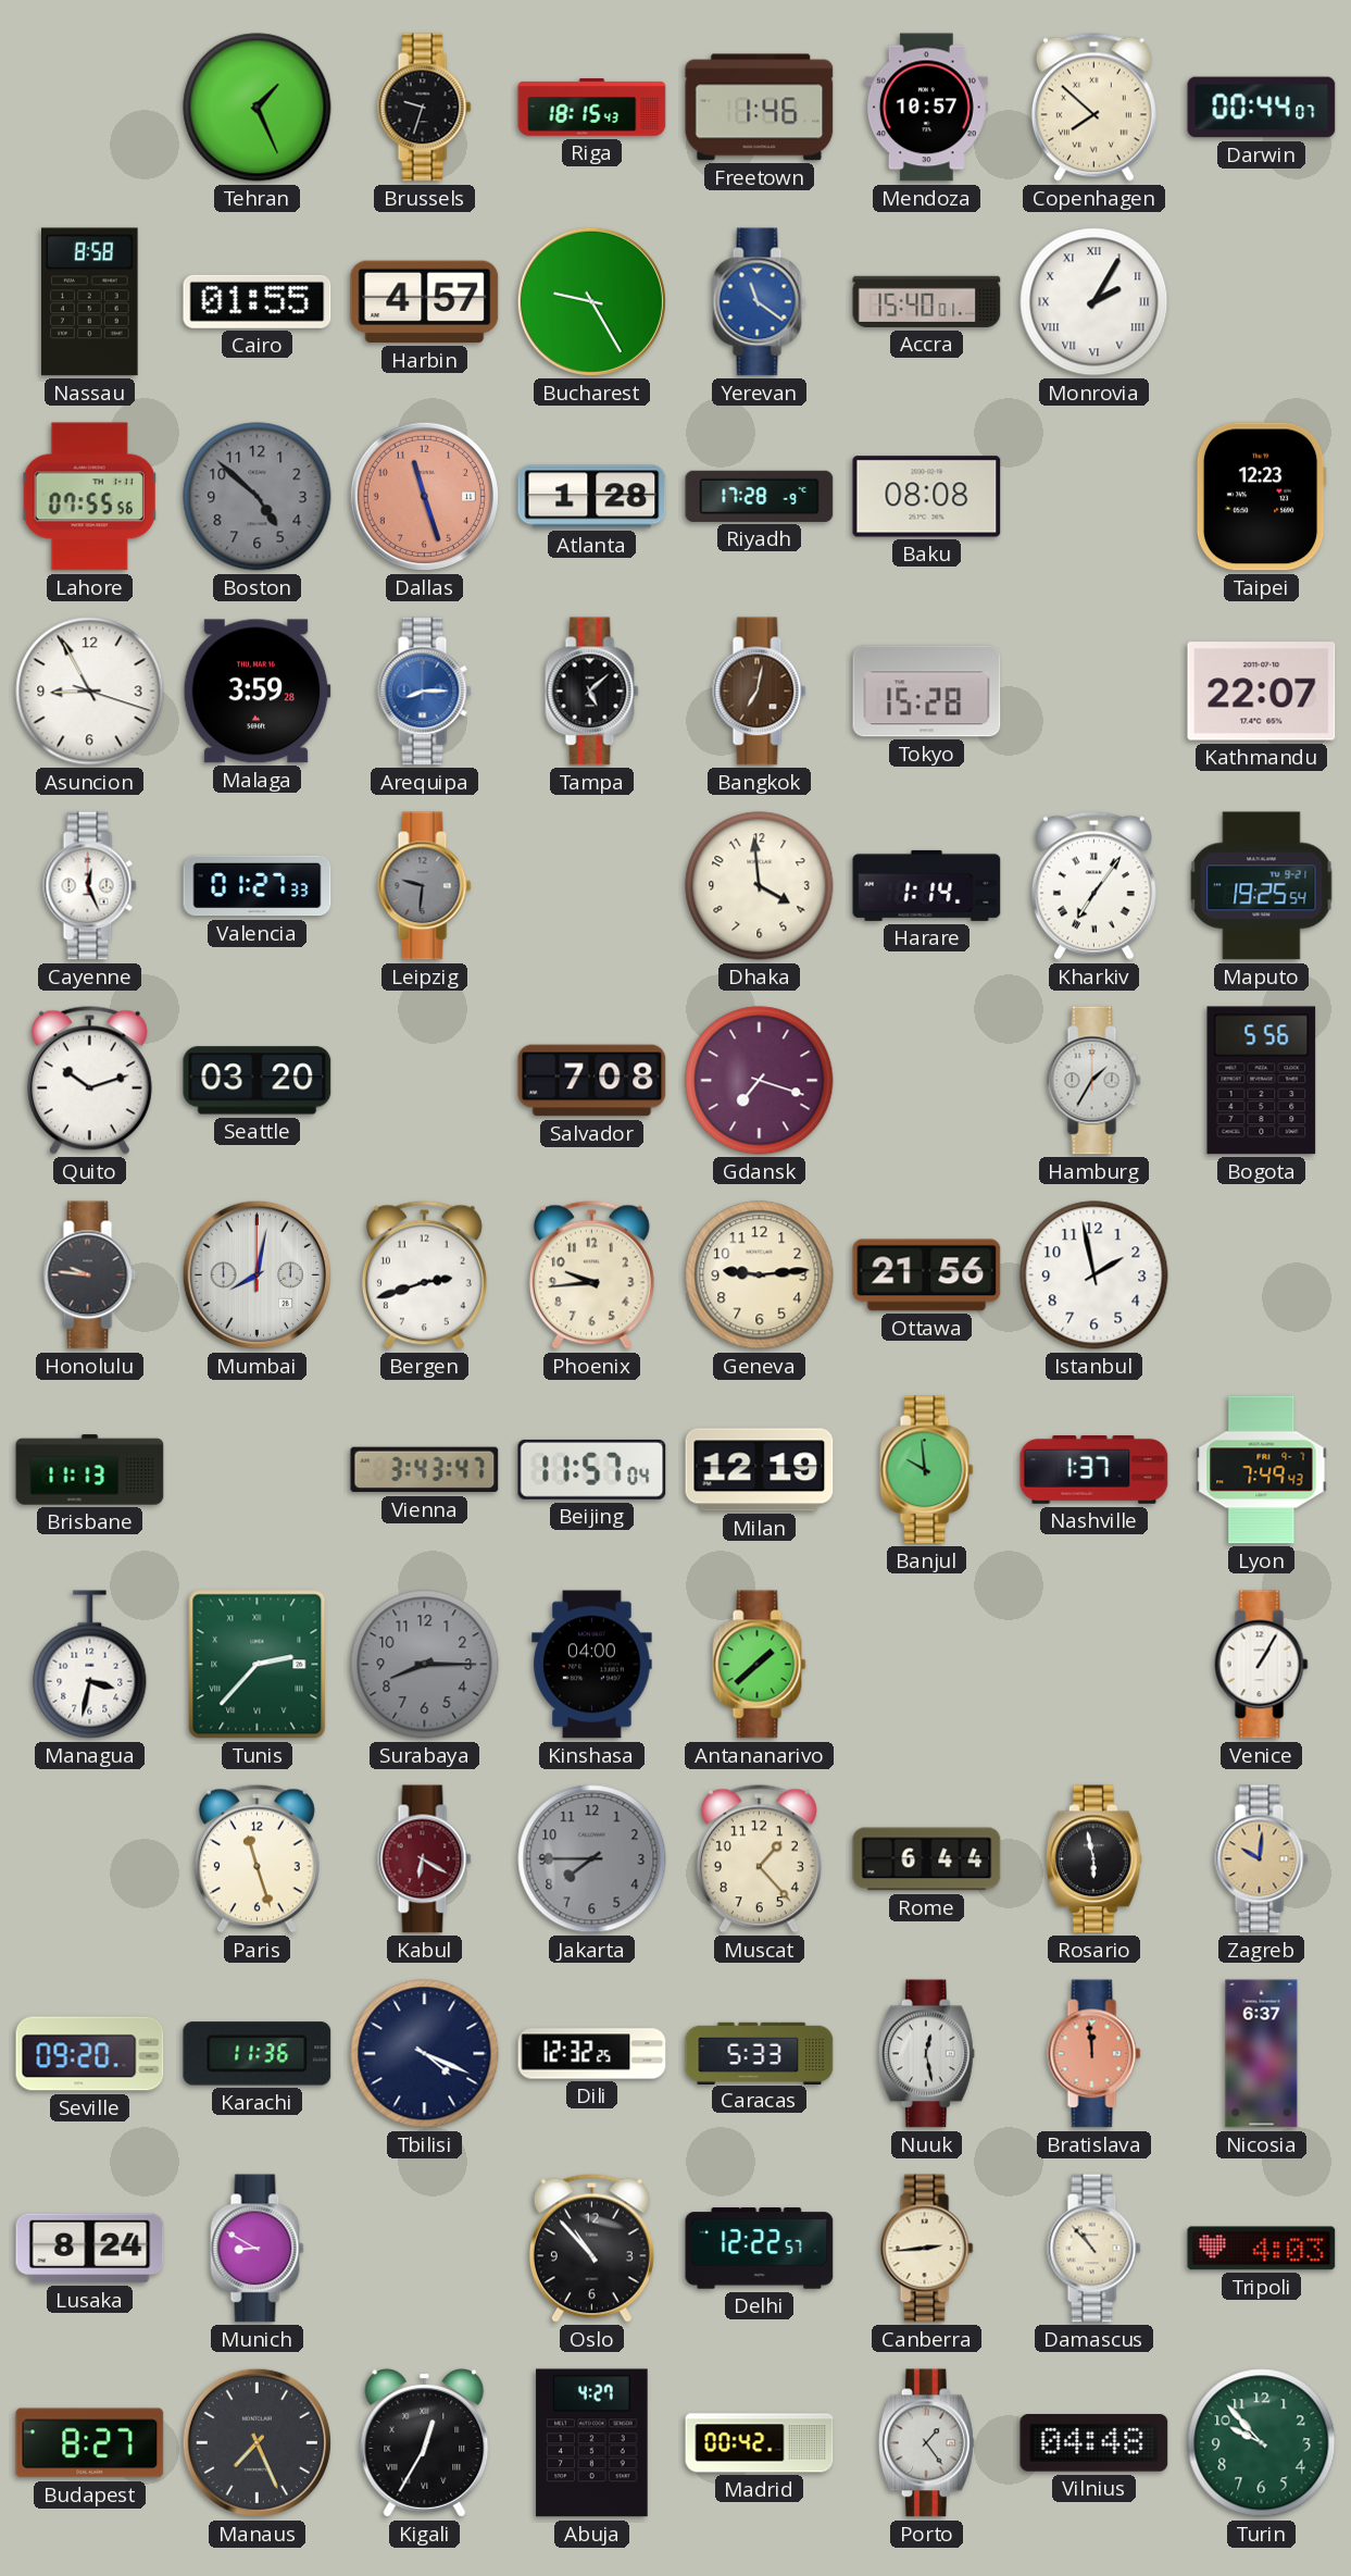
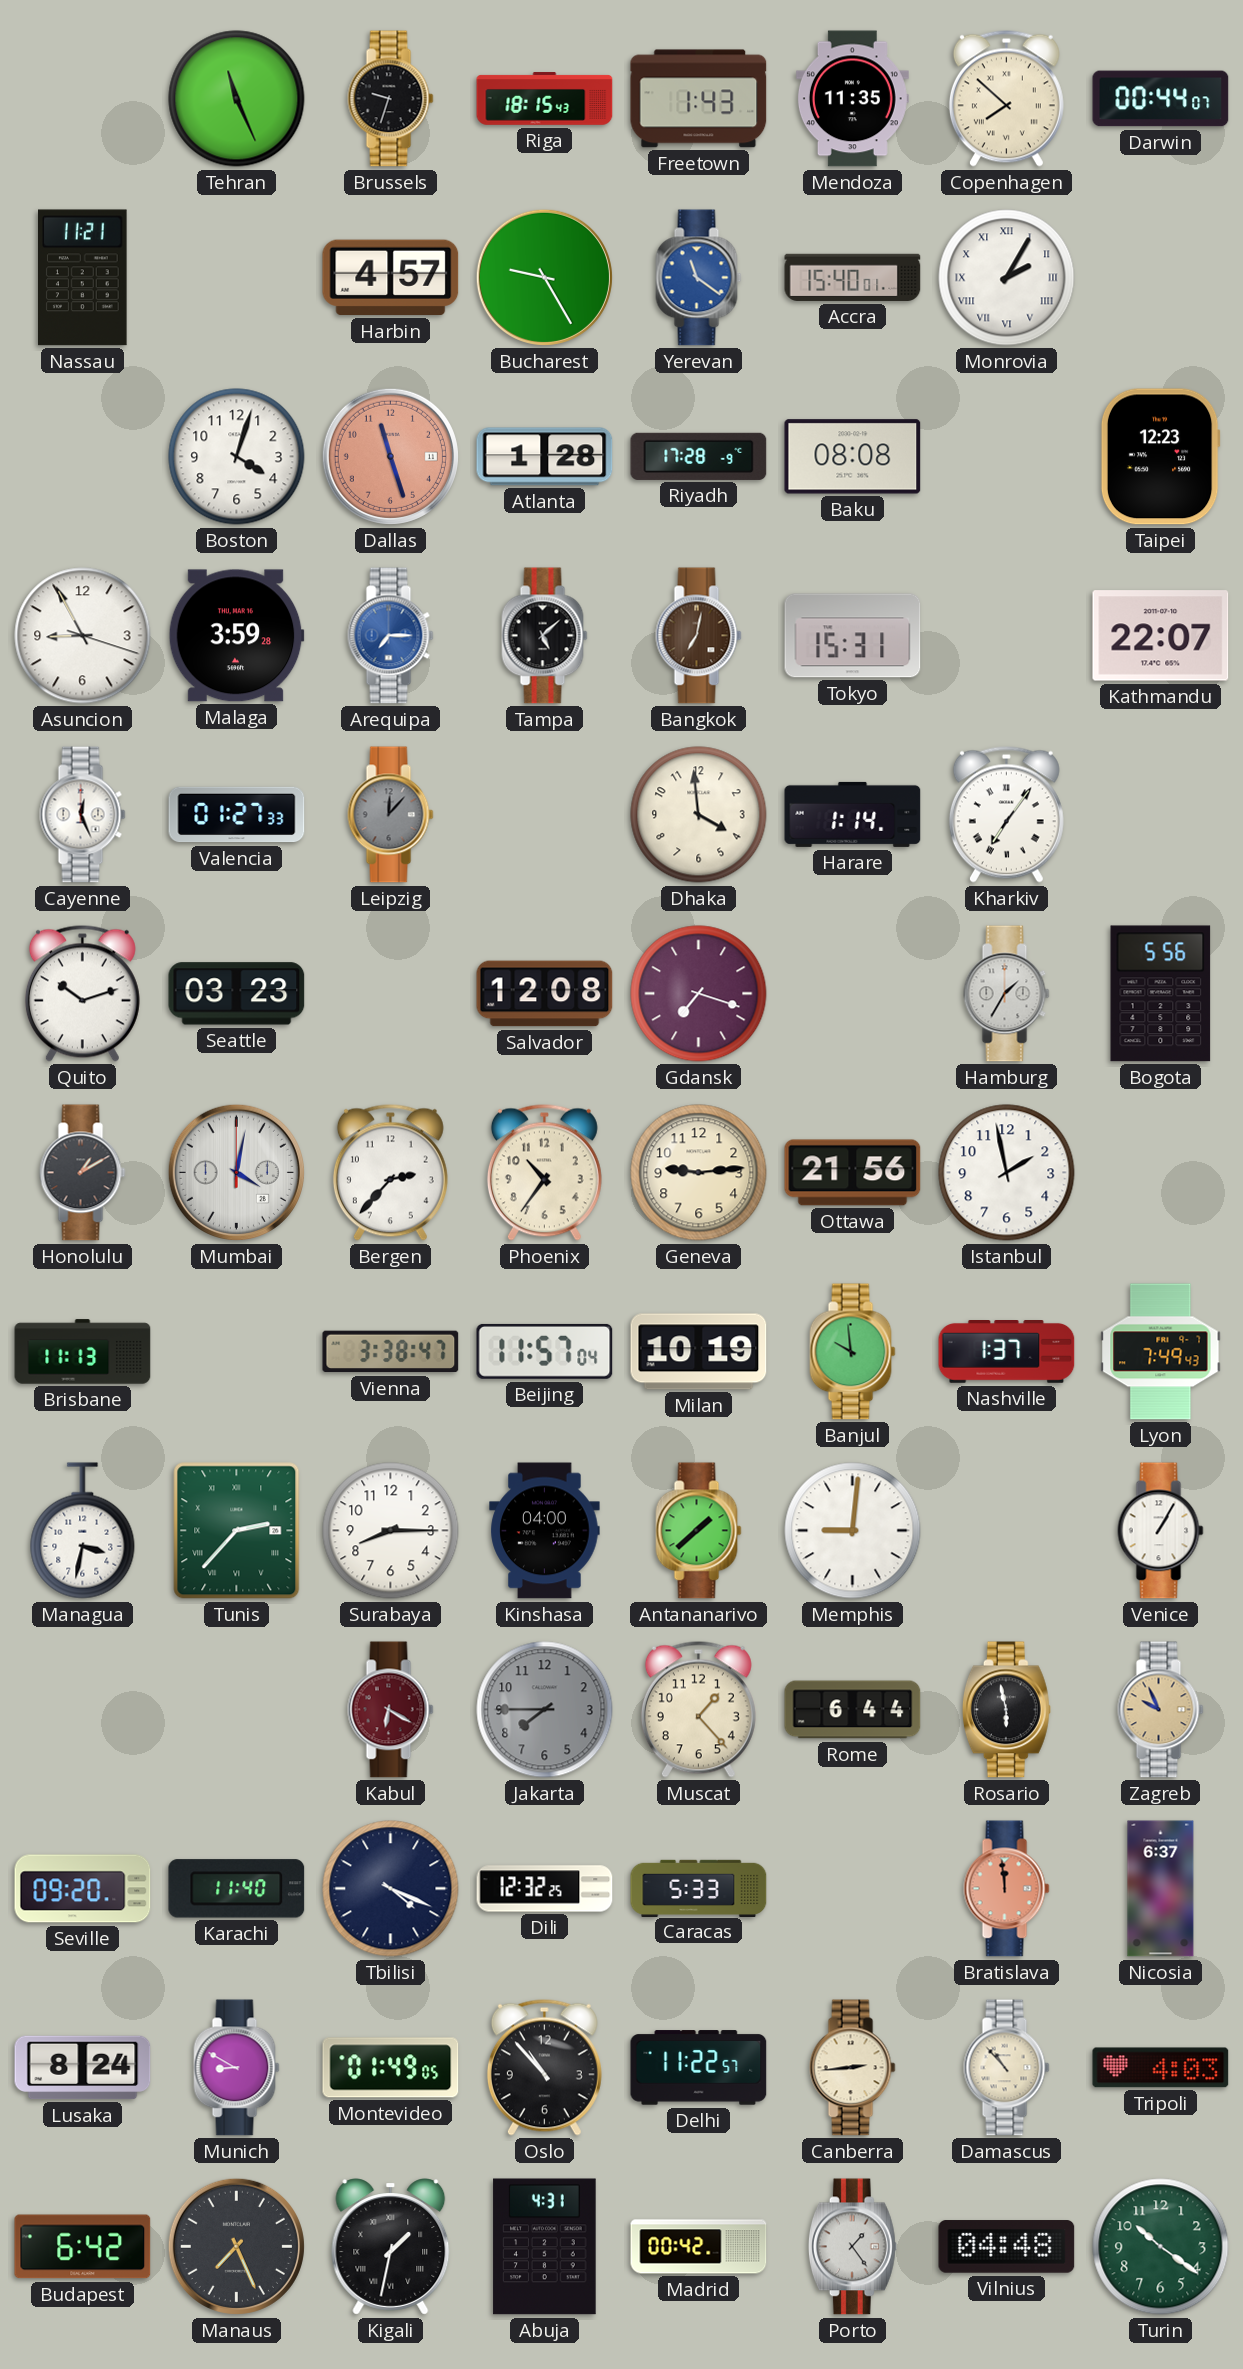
Tehran: 1:26 -> 11:26
Freetown: 1:46 -> 1:43
Mendoza: 10:57 -> 11:35
Nassau: 8:58 -> 11:21
Cairo: 01:55 -> none
Lahore: 07:55 -> none
Boston: 4:52 -> 4:03
Boston dial: grey -> white
Arequipa: 8:15 -> 7:15
Tokyo: 15:28 -> 15:31
Leipzig: 9:31 -> 12:07
Maputo: 19:25 -> none
Seattle: 03:20 -> 03:23
Salvador: 7:08 -> 12:08
Honolulu: 9:46 -> 1:10
Mumbai: 8:02 -> 4:02
Bergen: 2:42 -> 2:37
Phoenix: 9:44 -> 10:36
Vienna: 3:43 -> 3:38
Milan: 12:19 -> 10:19
Surabaya dial: grey -> white
Memphis: none -> 9:01
Paris: 11:27 -> none
Zagreb: 10:01 -> 9:56
Karachi: 11:36 -> 11:40
Nuuk: 12:28 -> none
Montevideo: none -> 01:49
Delhi: 12:22 -> 11:22
Budapest: 8:27 -> 6:42
Kigali: 12:35 -> 1:32
Abuja: 4:27 -> 4:31
Turin: 9:53 -> 10:21
